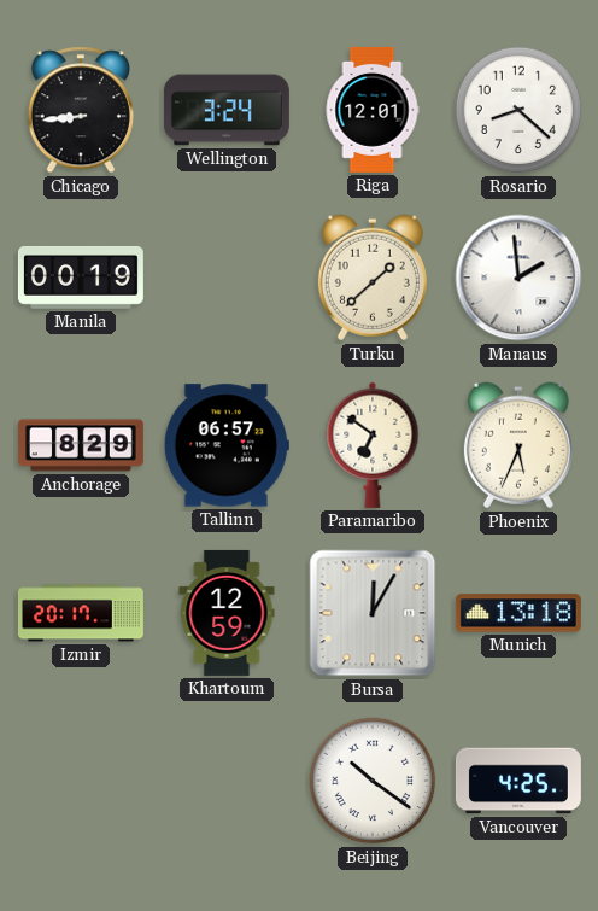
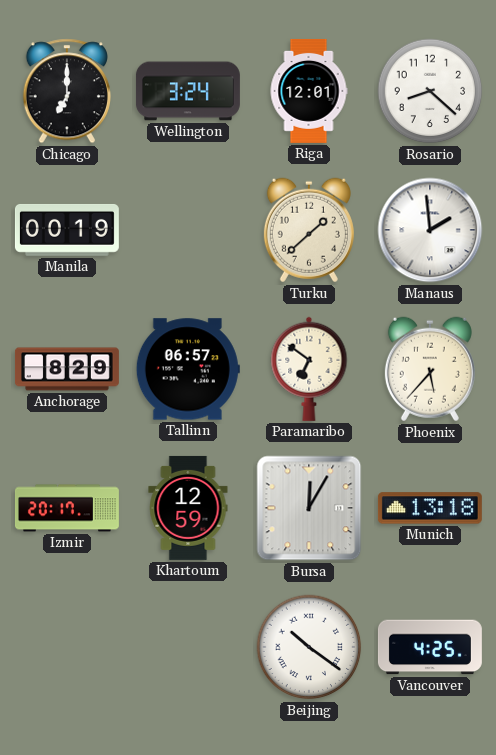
Chicago: 8:44 -> 7:00
Phoenix: 5:34 -> 5:37
